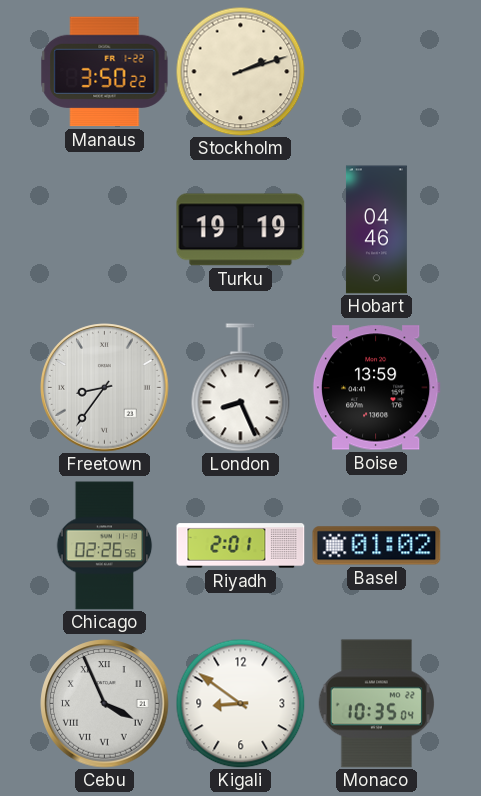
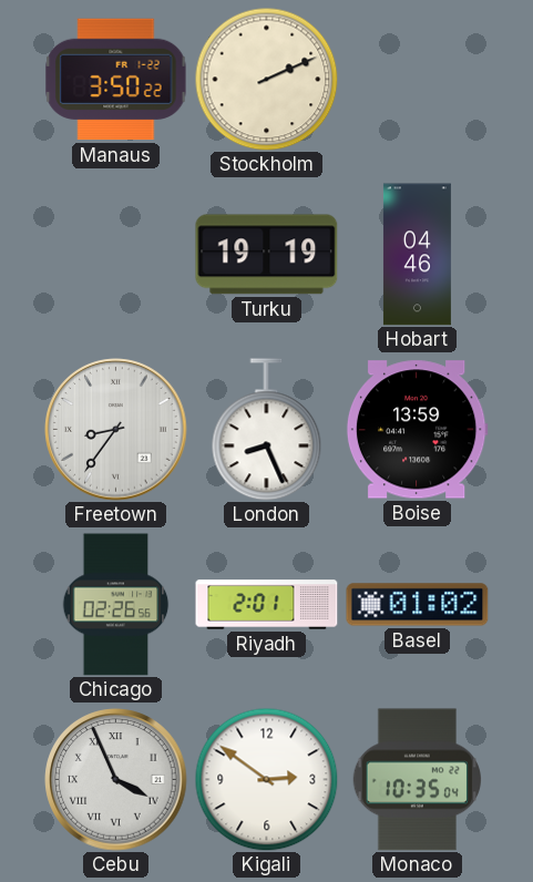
Stockholm: 2:12 -> 2:11
Kigali: 8:51 -> 2:51
